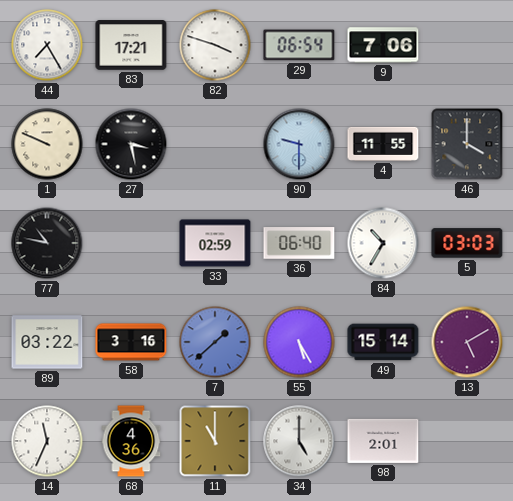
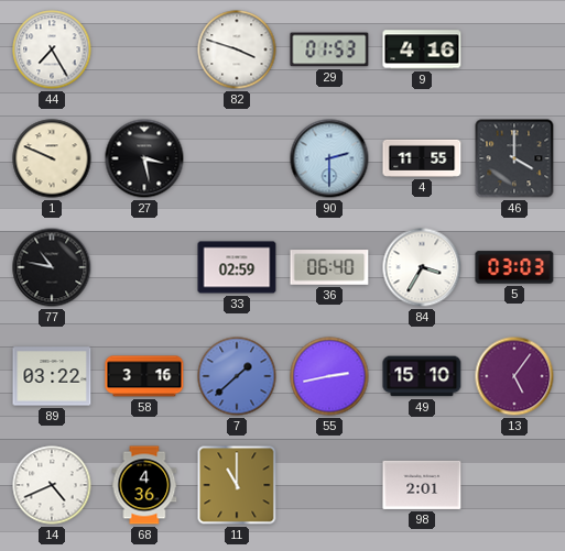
83: 17:21 -> none
29: 06:54 -> 01:53
9: 7:06 -> 4:16
90: 9:30 -> 2:30
84: 10:35 -> 3:35
55: 5:25 -> 2:43
49: 15:14 -> 15:10
13: 5:10 -> 5:06
14: 11:34 -> 4:41
34: 5:00 -> none
